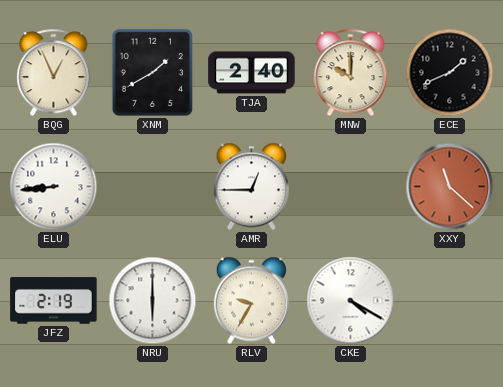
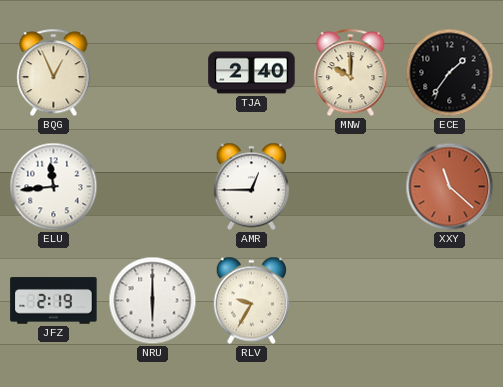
XNM: 1:40 -> none
ECE: 1:41 -> 1:36
ELU: 8:44 -> 11:44
CKE: 4:20 -> none
